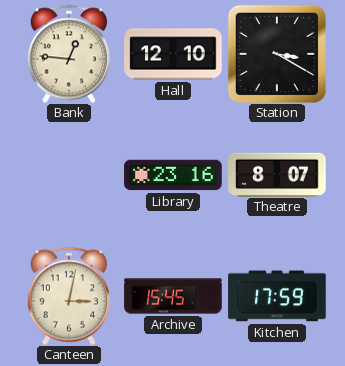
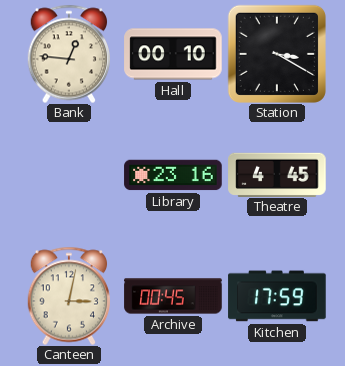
Hall: 12:10 -> 00:10
Theatre: 8:07 -> 4:45
Archive: 15:45 -> 00:45
